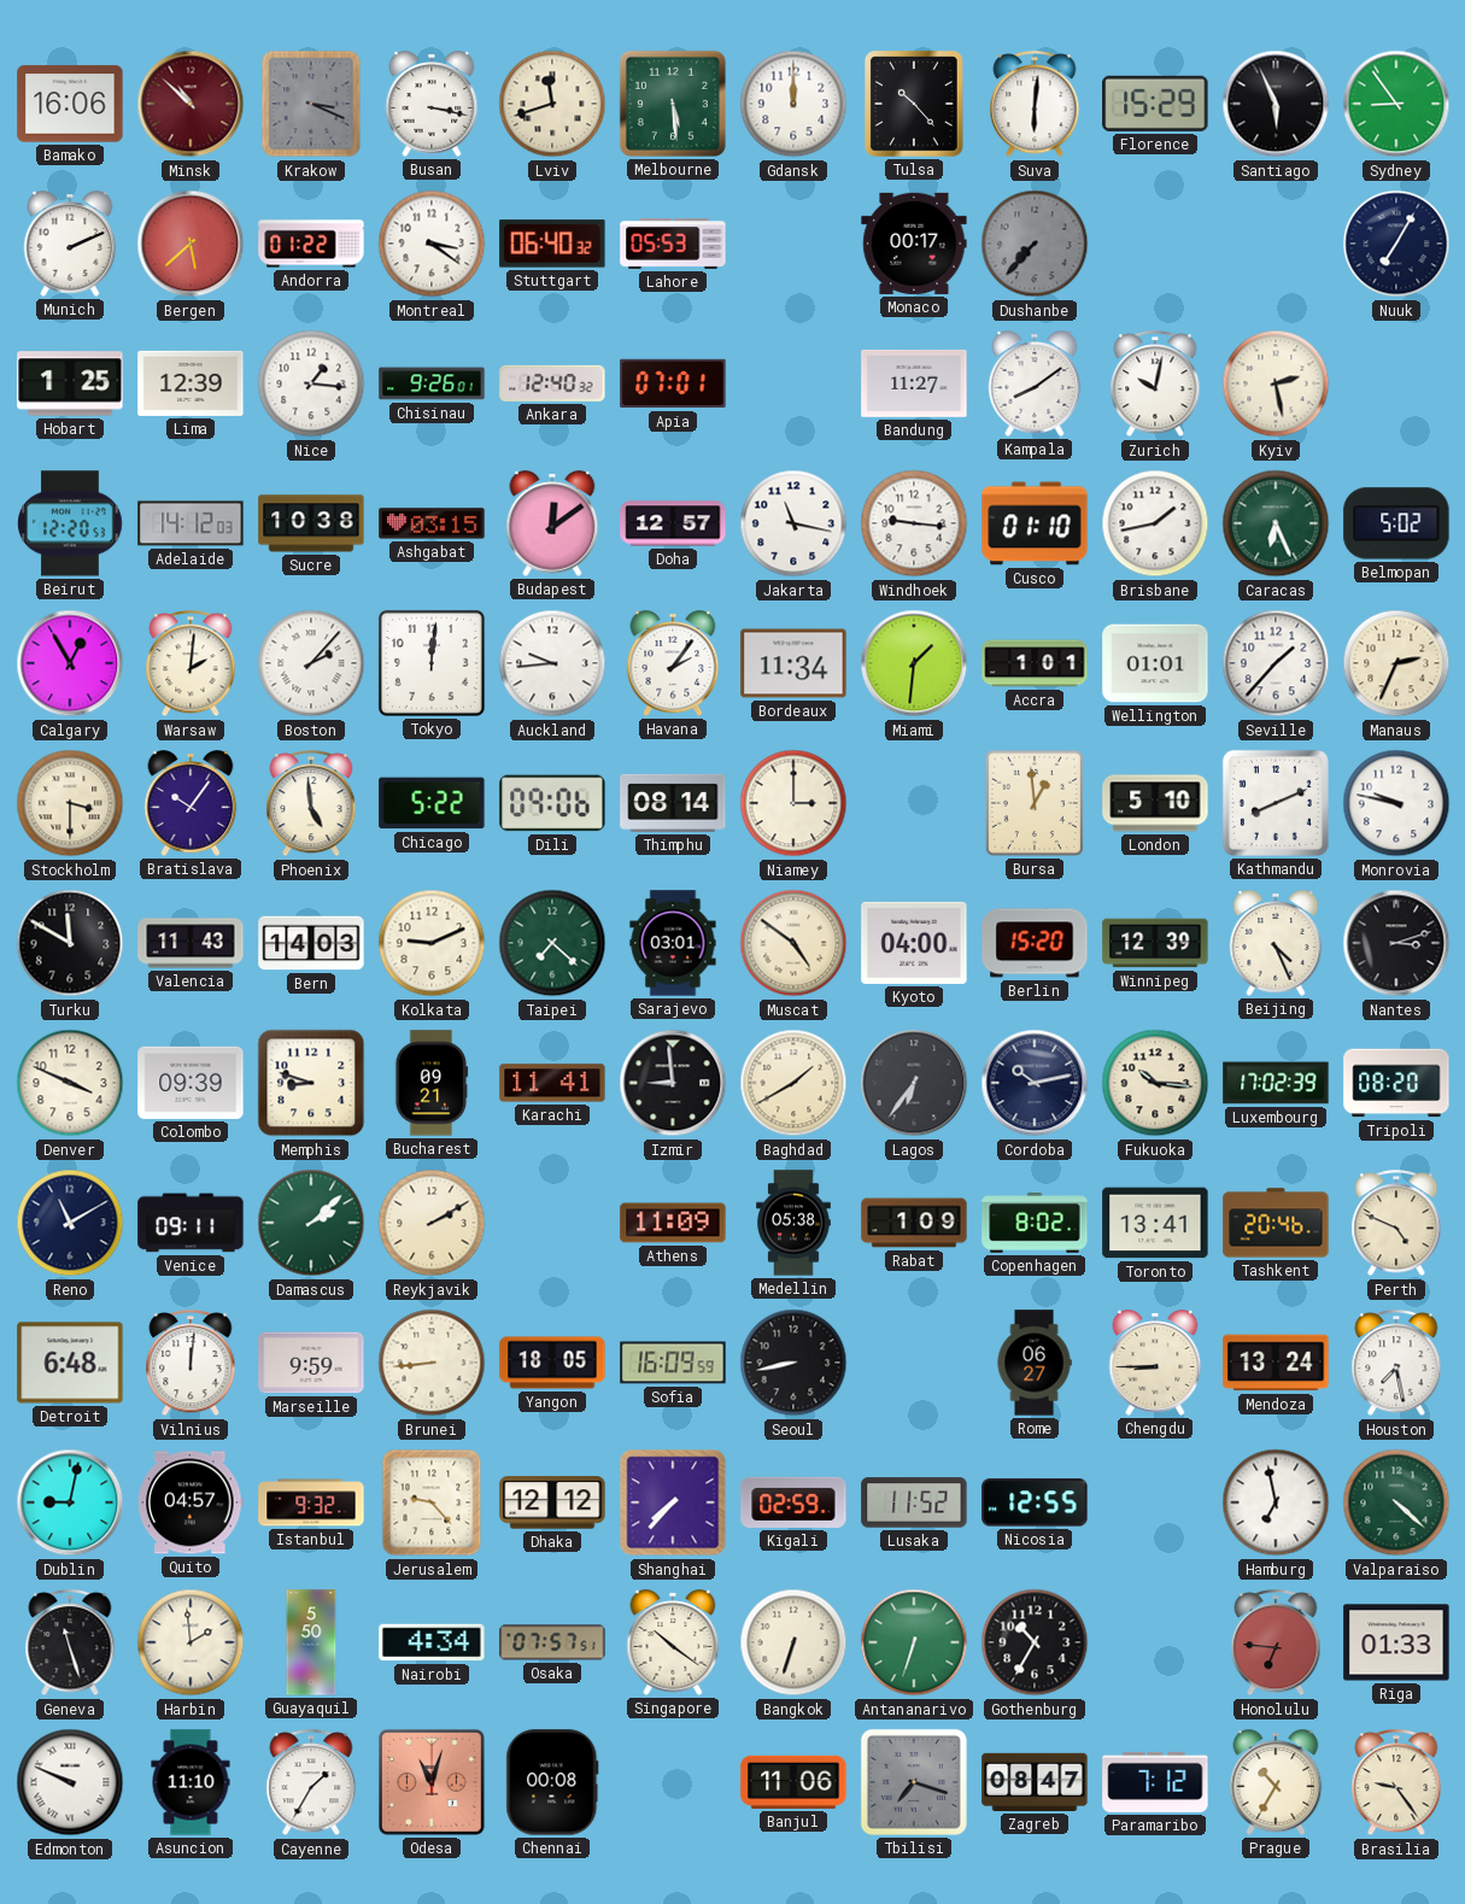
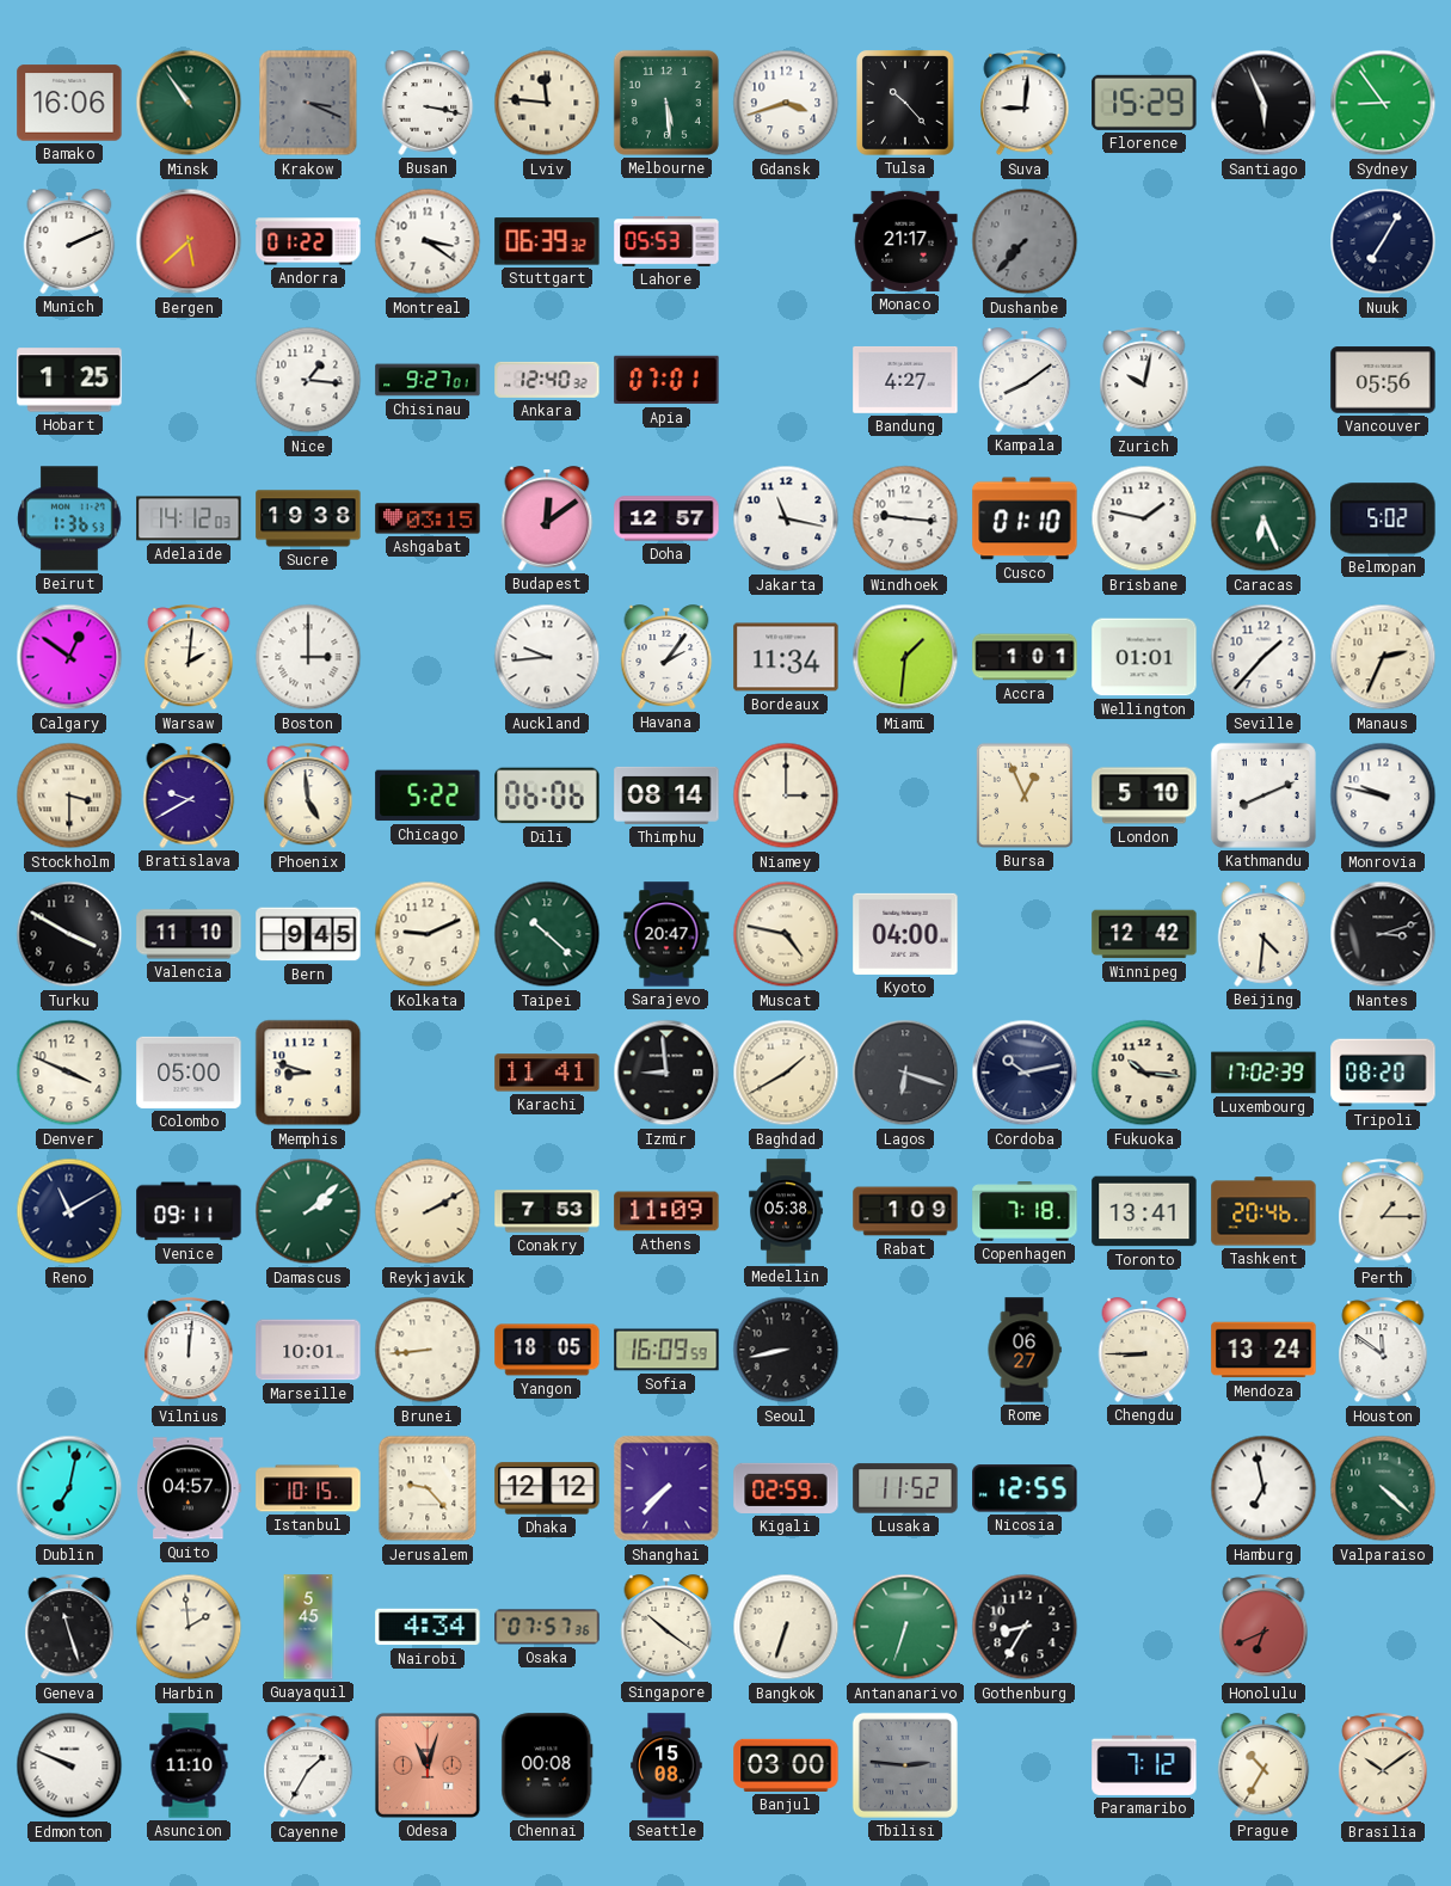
Minsk: 10:52 -> 10:54
Minsk dial: burgundy -> green
Lviv: 11:42 -> 11:46
Gdansk: 12:00 -> 3:42
Suva: 6:01 -> 9:01
Stuttgart: 06:40 -> 06:39
Monaco: 00:17 -> 21:17
Lima: 12:39 -> none
Chisinau: 9:26 -> 9:27
Bandung: 11:27 -> 4:27
Kyiv: 2:28 -> none
Vancouver: none -> 05:56
Beirut: 12:20 -> 1:36
Sucre: 10:38 -> 19:38
Brisbane: 1:43 -> 1:47
Calgary: 12:55 -> 12:51
Boston: 2:07 -> 3:00
Tokyo: 12:01 -> none
Bratislava: 10:06 -> 9:40
Dili: 09:06 -> 06:06
Bursa: 12:59 -> 12:56
Turku: 11:50 -> 3:50
Valencia: 11:43 -> 11:10
Bern: 14:03 -> 9:45
Taipei: 7:22 -> 10:22
Sarajevo: 03:01 -> 20:47
Muscat: 4:51 -> 4:47
Berlin: 15:20 -> none
Winnipeg: 12:39 -> 12:42
Beijing: 4:26 -> 4:31
Colombo: 09:39 -> 05:00
Bucharest: 09:21 -> none
Lagos: 6:36 -> 6:18
Conakry: none -> 7:53
Copenhagen: 8:02 -> 7:18
Perth: 4:49 -> 1:15
Detroit: 6:48 -> none
Marseille: 9:59 -> 10:01
Houston: 7:28 -> 11:51
Dublin: 9:02 -> 7:02
Istanbul: 9:32 -> 10:15
Guayaquil: 5:50 -> 5:45
Osaka: 07:57:51 -> 07:57:36
Gothenburg: 10:35 -> 8:35
Honolulu: 6:46 -> 6:41
Riga: 01:33 -> none
Seattle: none -> 15:08
Banjul: 11:06 -> 03:00
Tbilisi: 7:18 -> 2:46
Zagreb: 08:47 -> none
Brasilia: 9:24 -> 10:09
